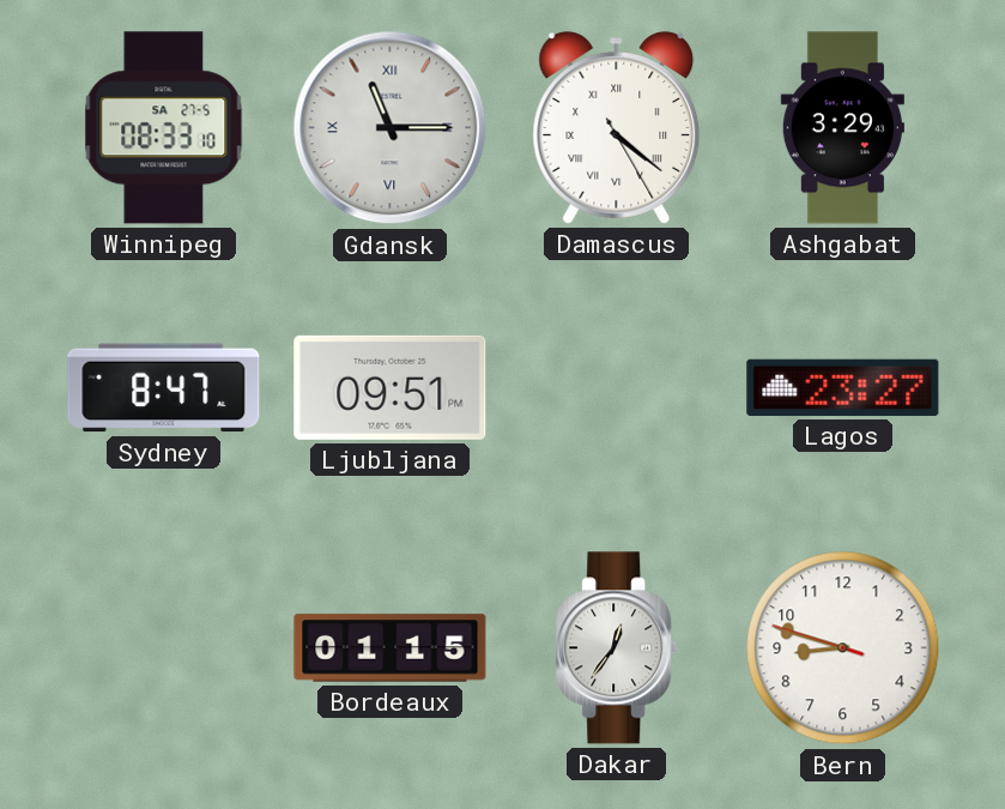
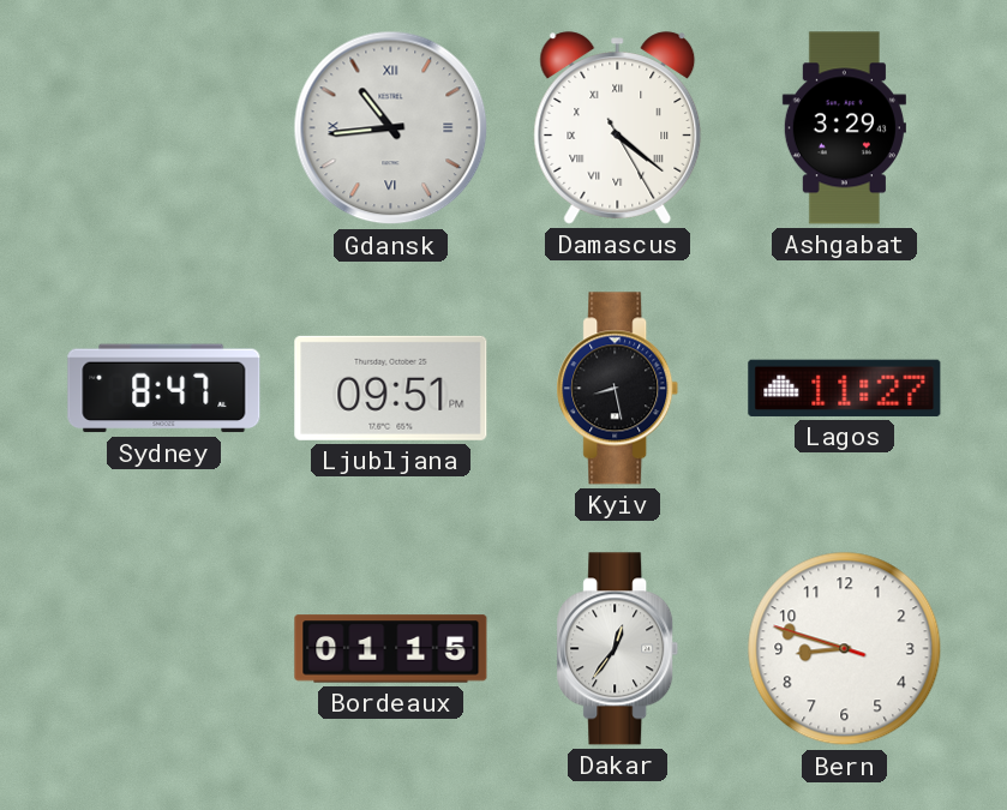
Winnipeg: 08:33 -> none
Gdansk: 11:15 -> 10:44
Kyiv: none -> 8:28
Lagos: 23:27 -> 11:27
